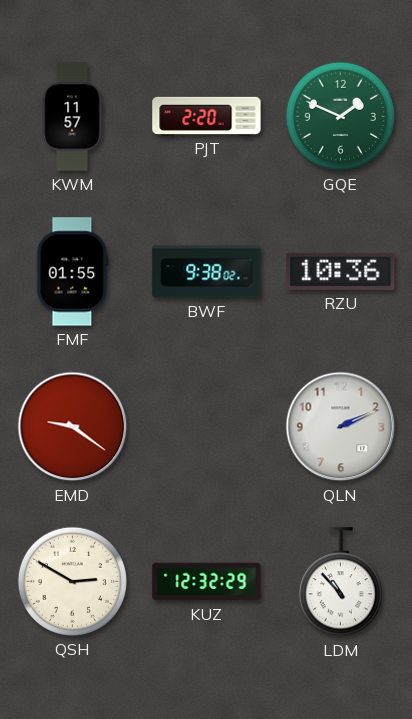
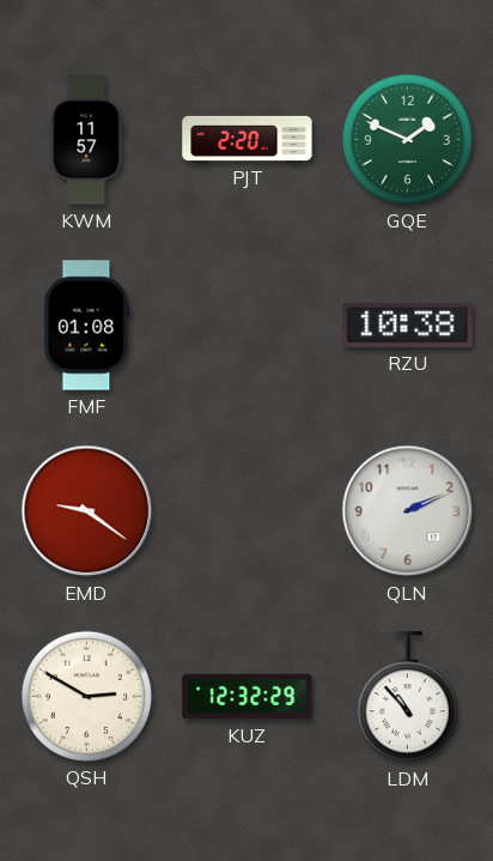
FMF: 01:55 -> 01:08
BWF: 9:38 -> none
RZU: 10:36 -> 10:38
